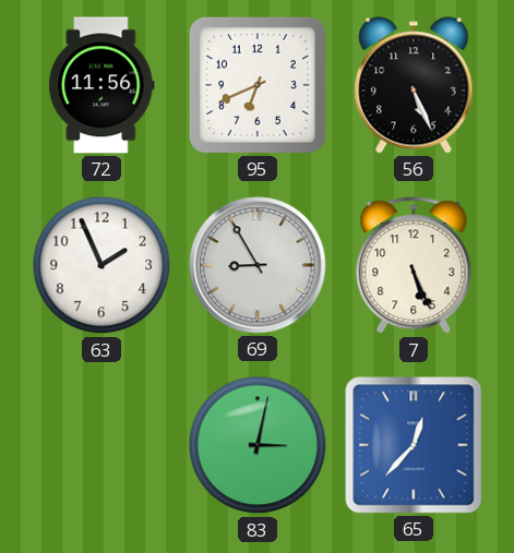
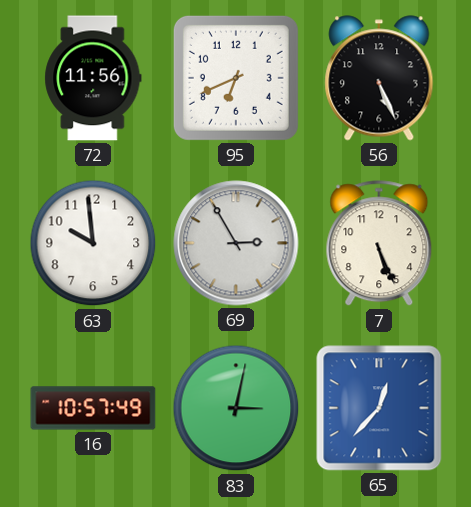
63: 1:56 -> 9:59
69: 8:55 -> 2:55
16: none -> 10:57
